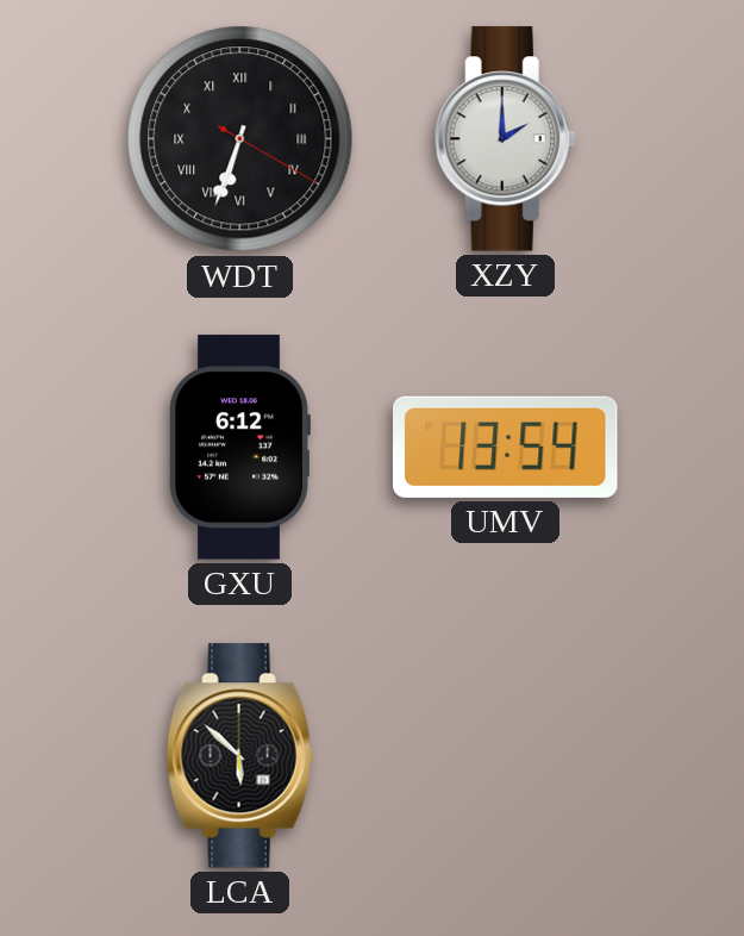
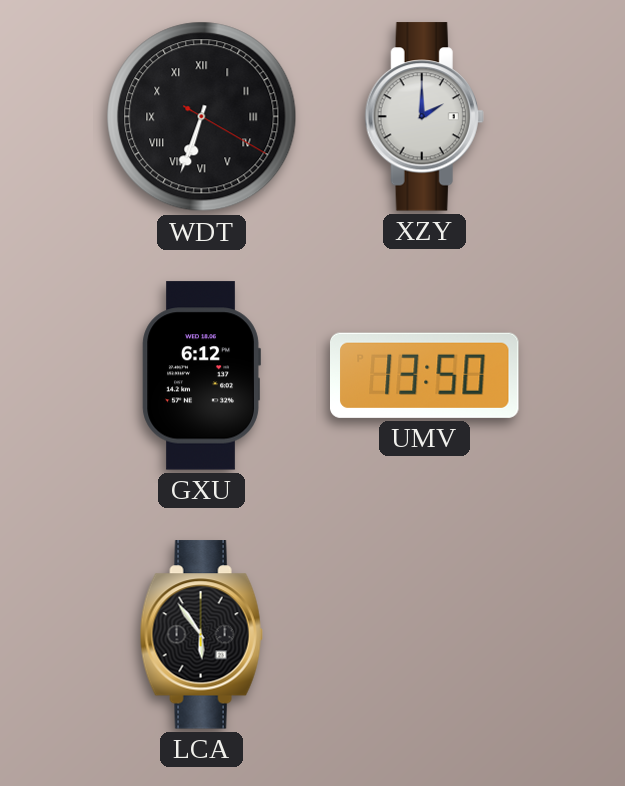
UMV: 13:54 -> 13:50
LCA: 5:52 -> 5:54
